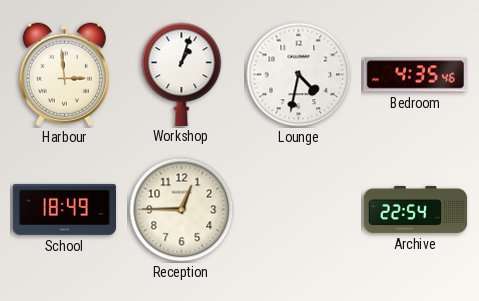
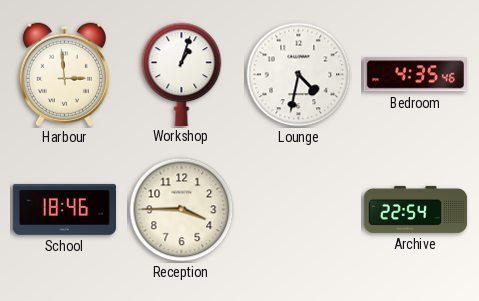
School: 18:49 -> 18:46
Reception: 12:45 -> 3:45
